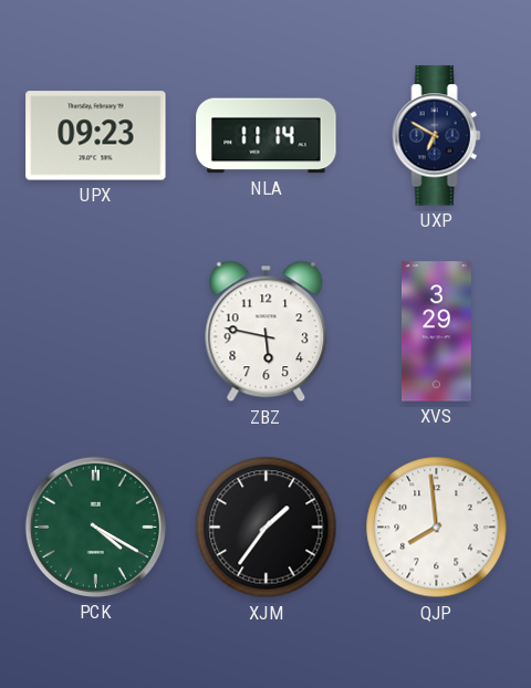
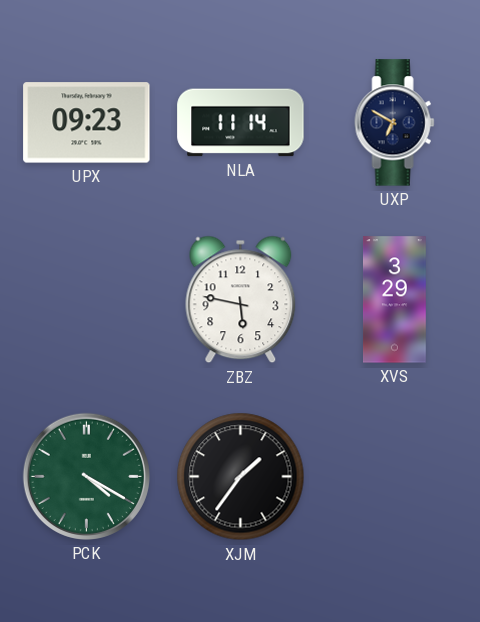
QJP: 7:59 -> none
